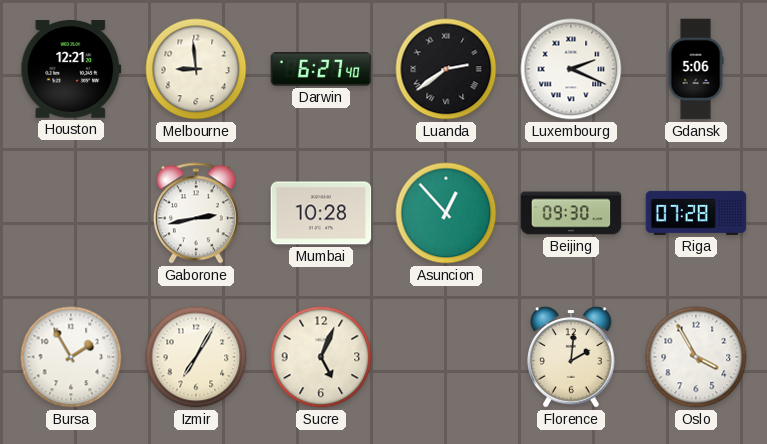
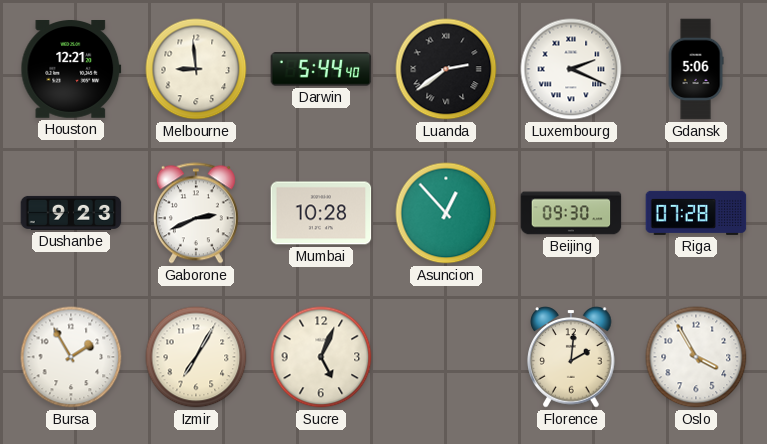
Darwin: 6:27 -> 5:44
Dushanbe: none -> 9:23
Gaborone: 2:43 -> 2:41
